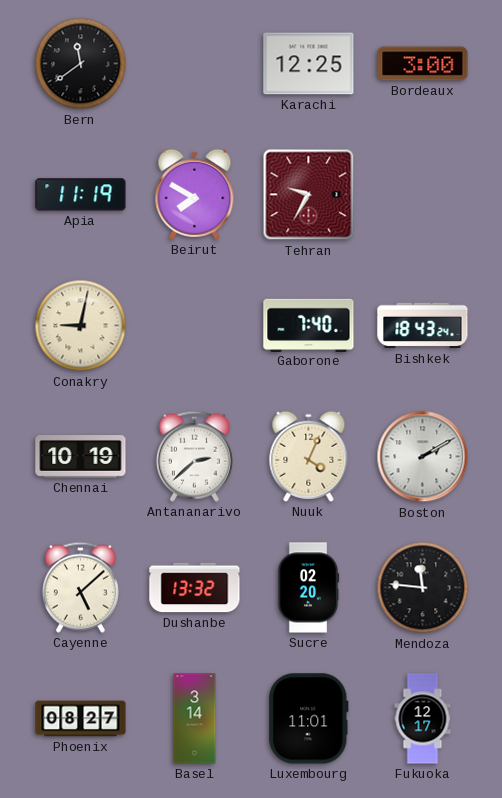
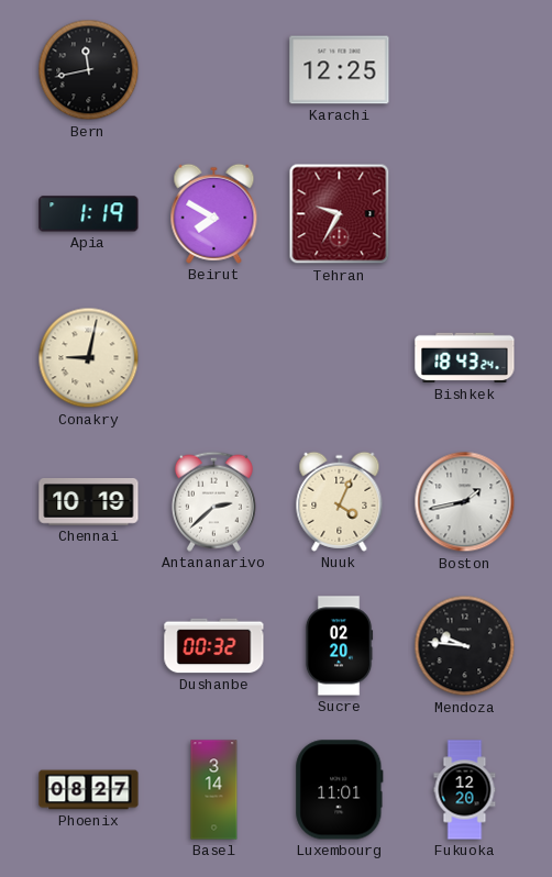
Bern: 11:39 -> 11:43
Bordeaux: 3:00 -> none
Apia: 11:19 -> 1:19
Gaborone: 7:40 -> none
Boston: 2:10 -> 1:43
Cayenne: 5:08 -> none
Dushanbe: 13:32 -> 00:32
Mendoza: 11:46 -> 9:46
Fukuoka: 12:17 -> 12:20
